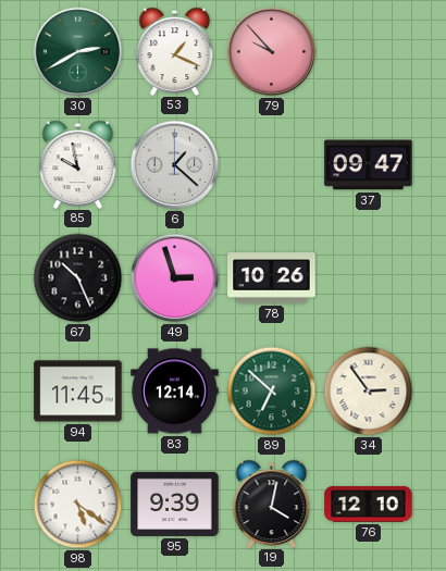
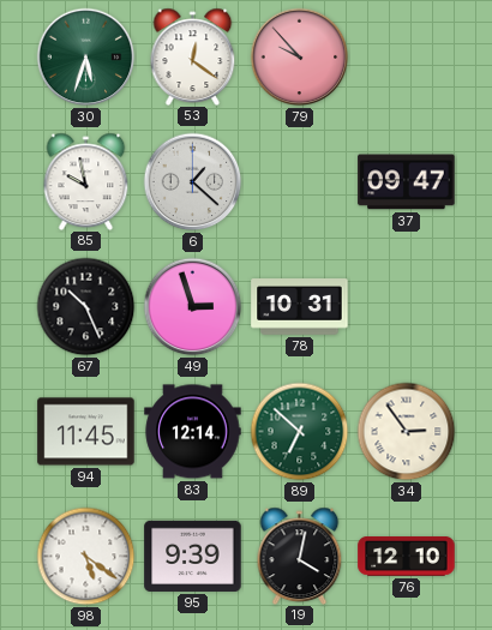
30: 2:40 -> 5:33
53: 1:19 -> 12:21
78: 10:26 -> 10:31
